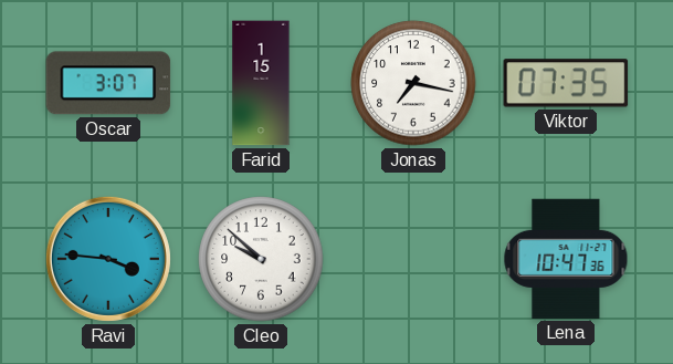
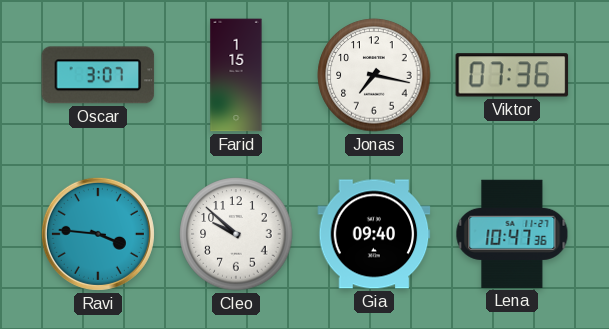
Viktor: 07:35 -> 07:36
Gia: none -> 09:40
